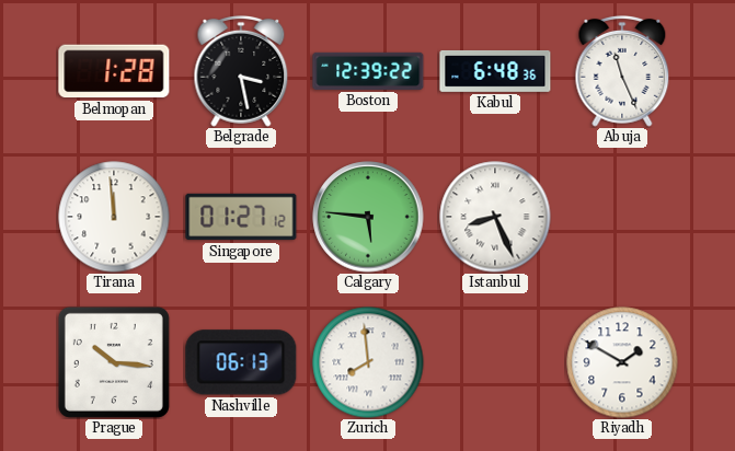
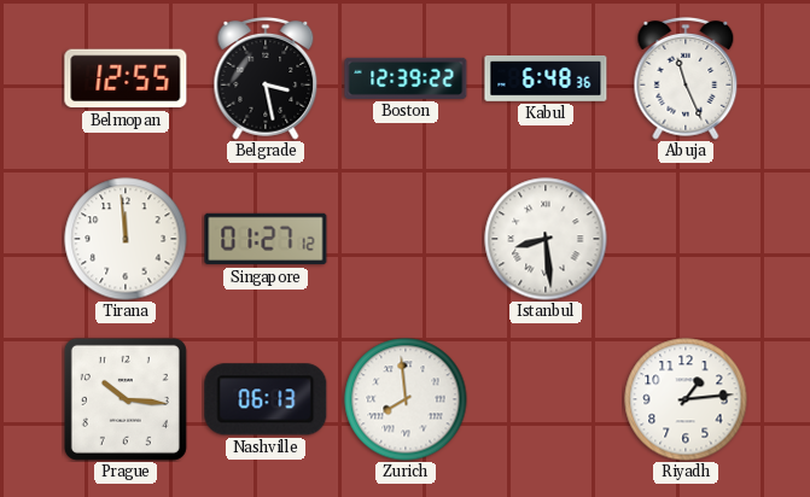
Belmopan: 1:28 -> 12:55
Calgary: 5:46 -> none
Istanbul: 8:26 -> 8:29
Riyadh: 1:50 -> 1:14
